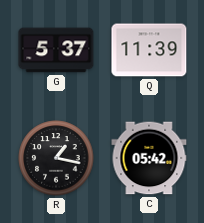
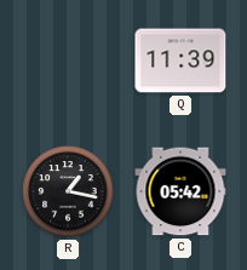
G: 5:37 -> none
